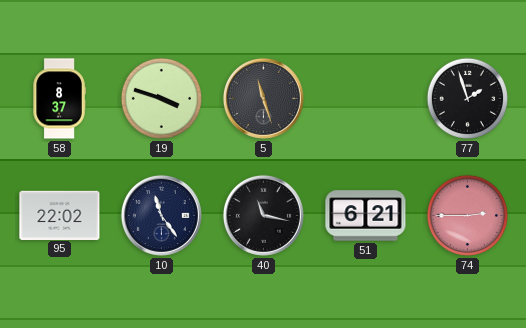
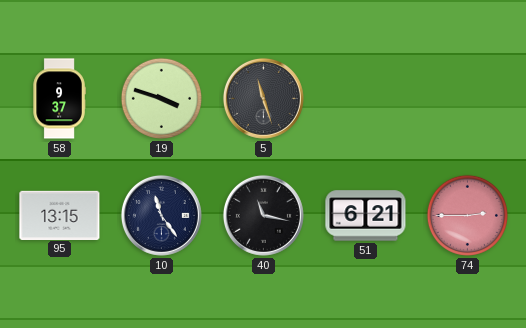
58: 8:37 -> 9:37
77: 1:57 -> none
95: 22:02 -> 13:15
